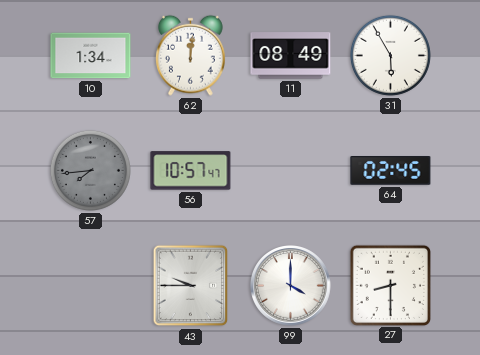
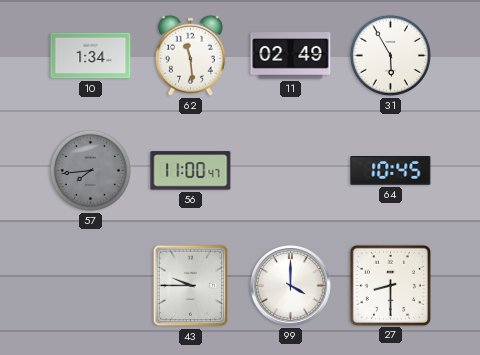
62: 12:01 -> 11:29
11: 08:49 -> 02:49
56: 10:57 -> 11:00
64: 02:45 -> 10:45
